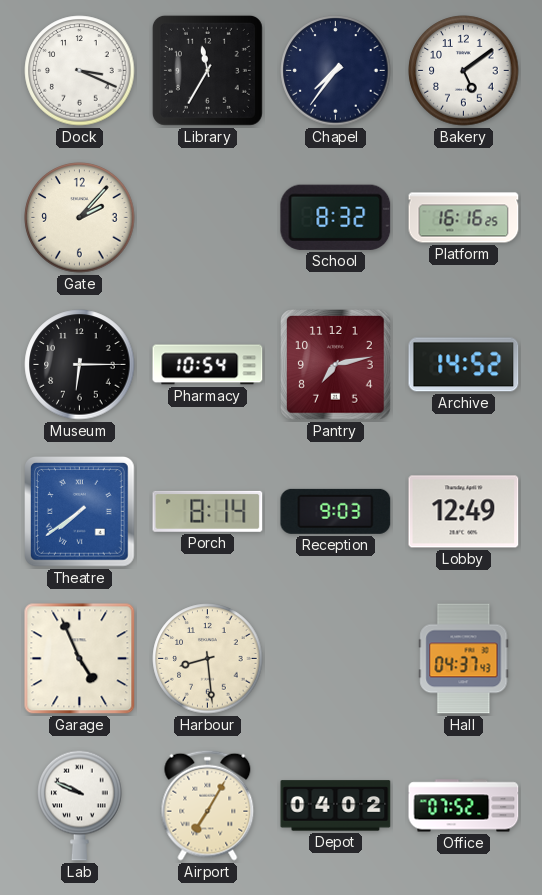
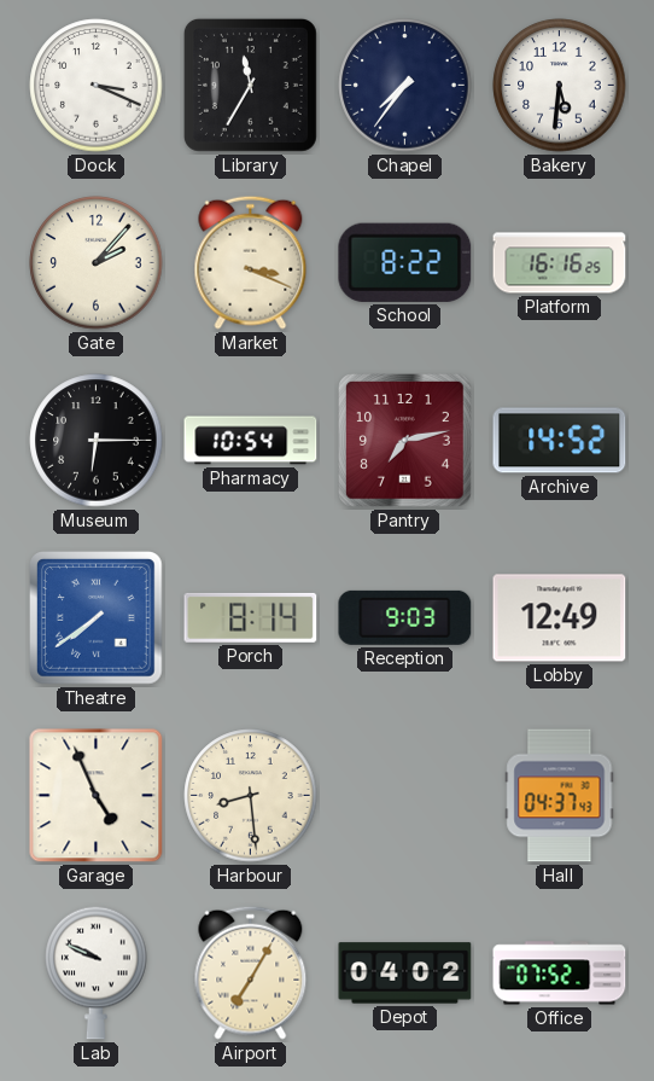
Bakery: 5:09 -> 5:31
Market: none -> 3:19
School: 8:32 -> 8:22
